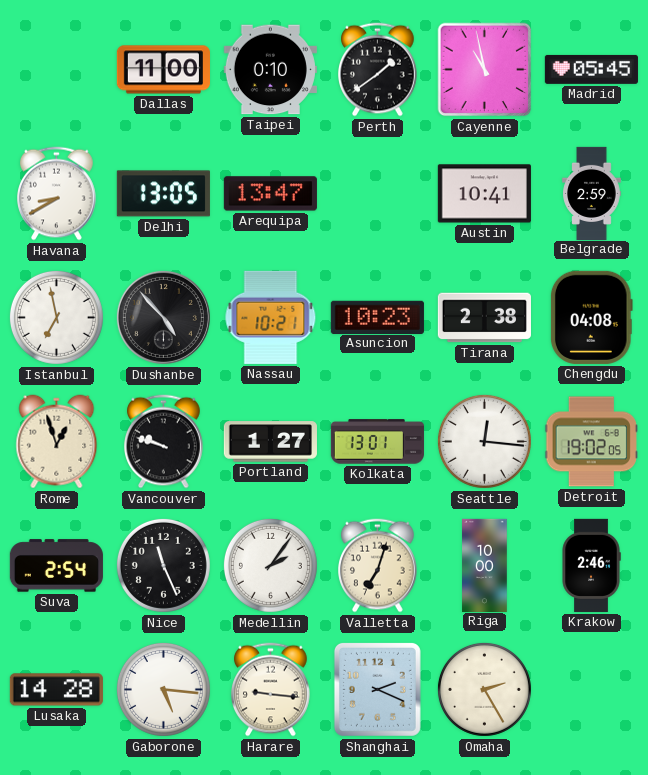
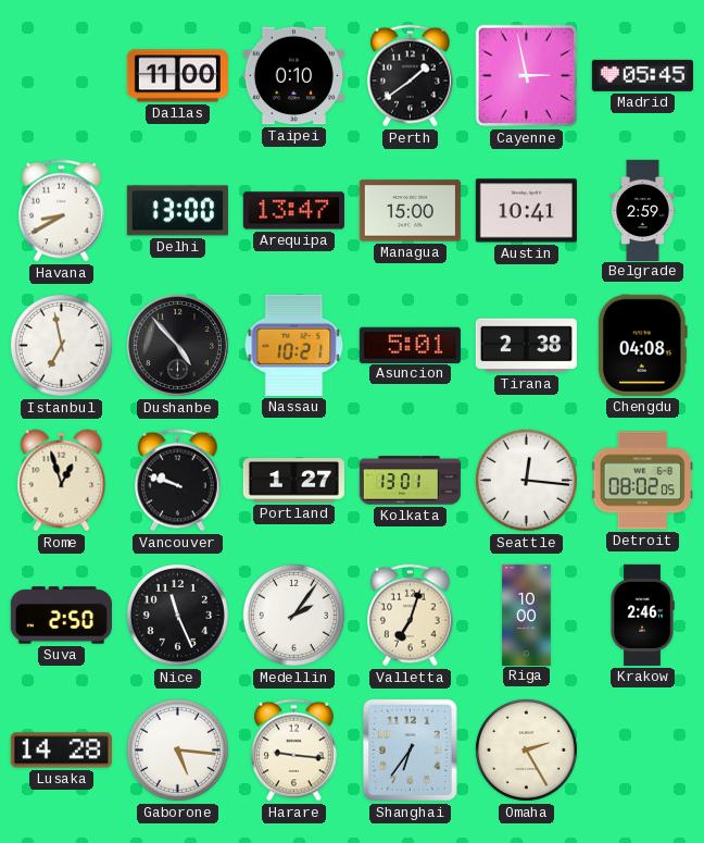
Cayenne: 10:58 -> 2:58
Delhi: 13:05 -> 13:00
Managua: none -> 15:00
Asuncion: 10:23 -> 5:01
Detroit: 19:02 -> 08:02
Suva: 2:54 -> 2:50
Shanghai: 2:19 -> 6:36
